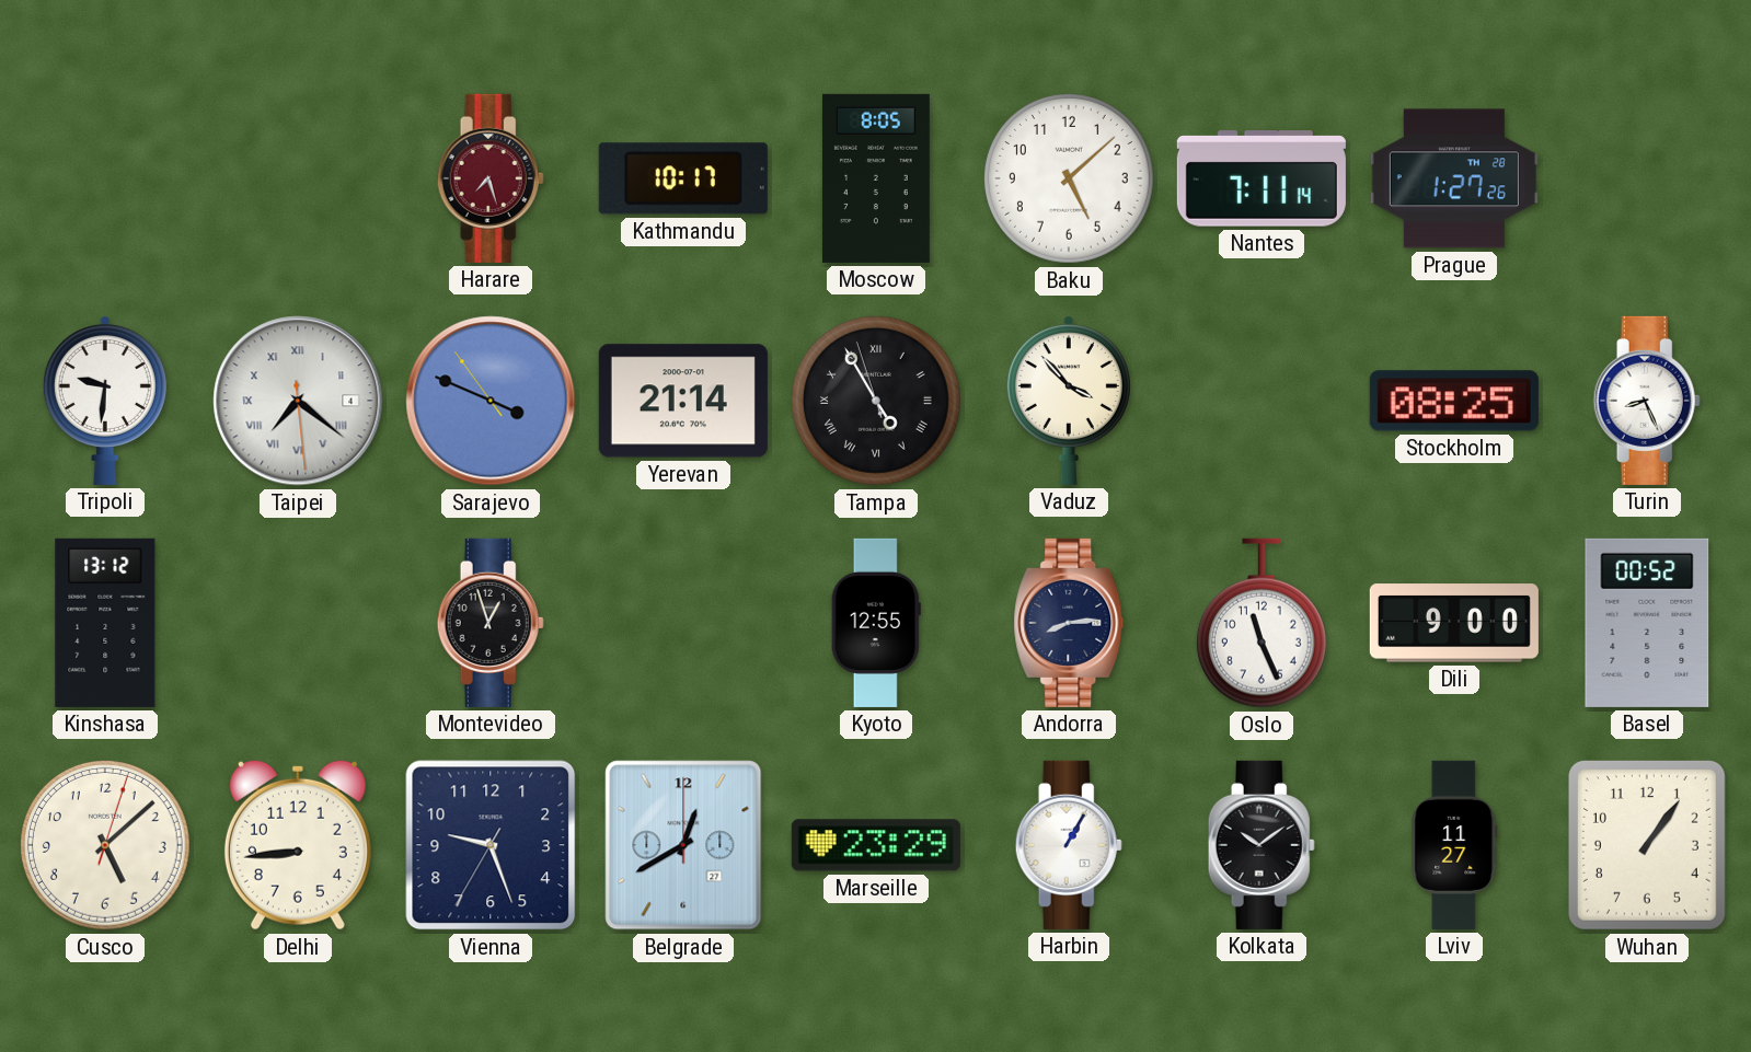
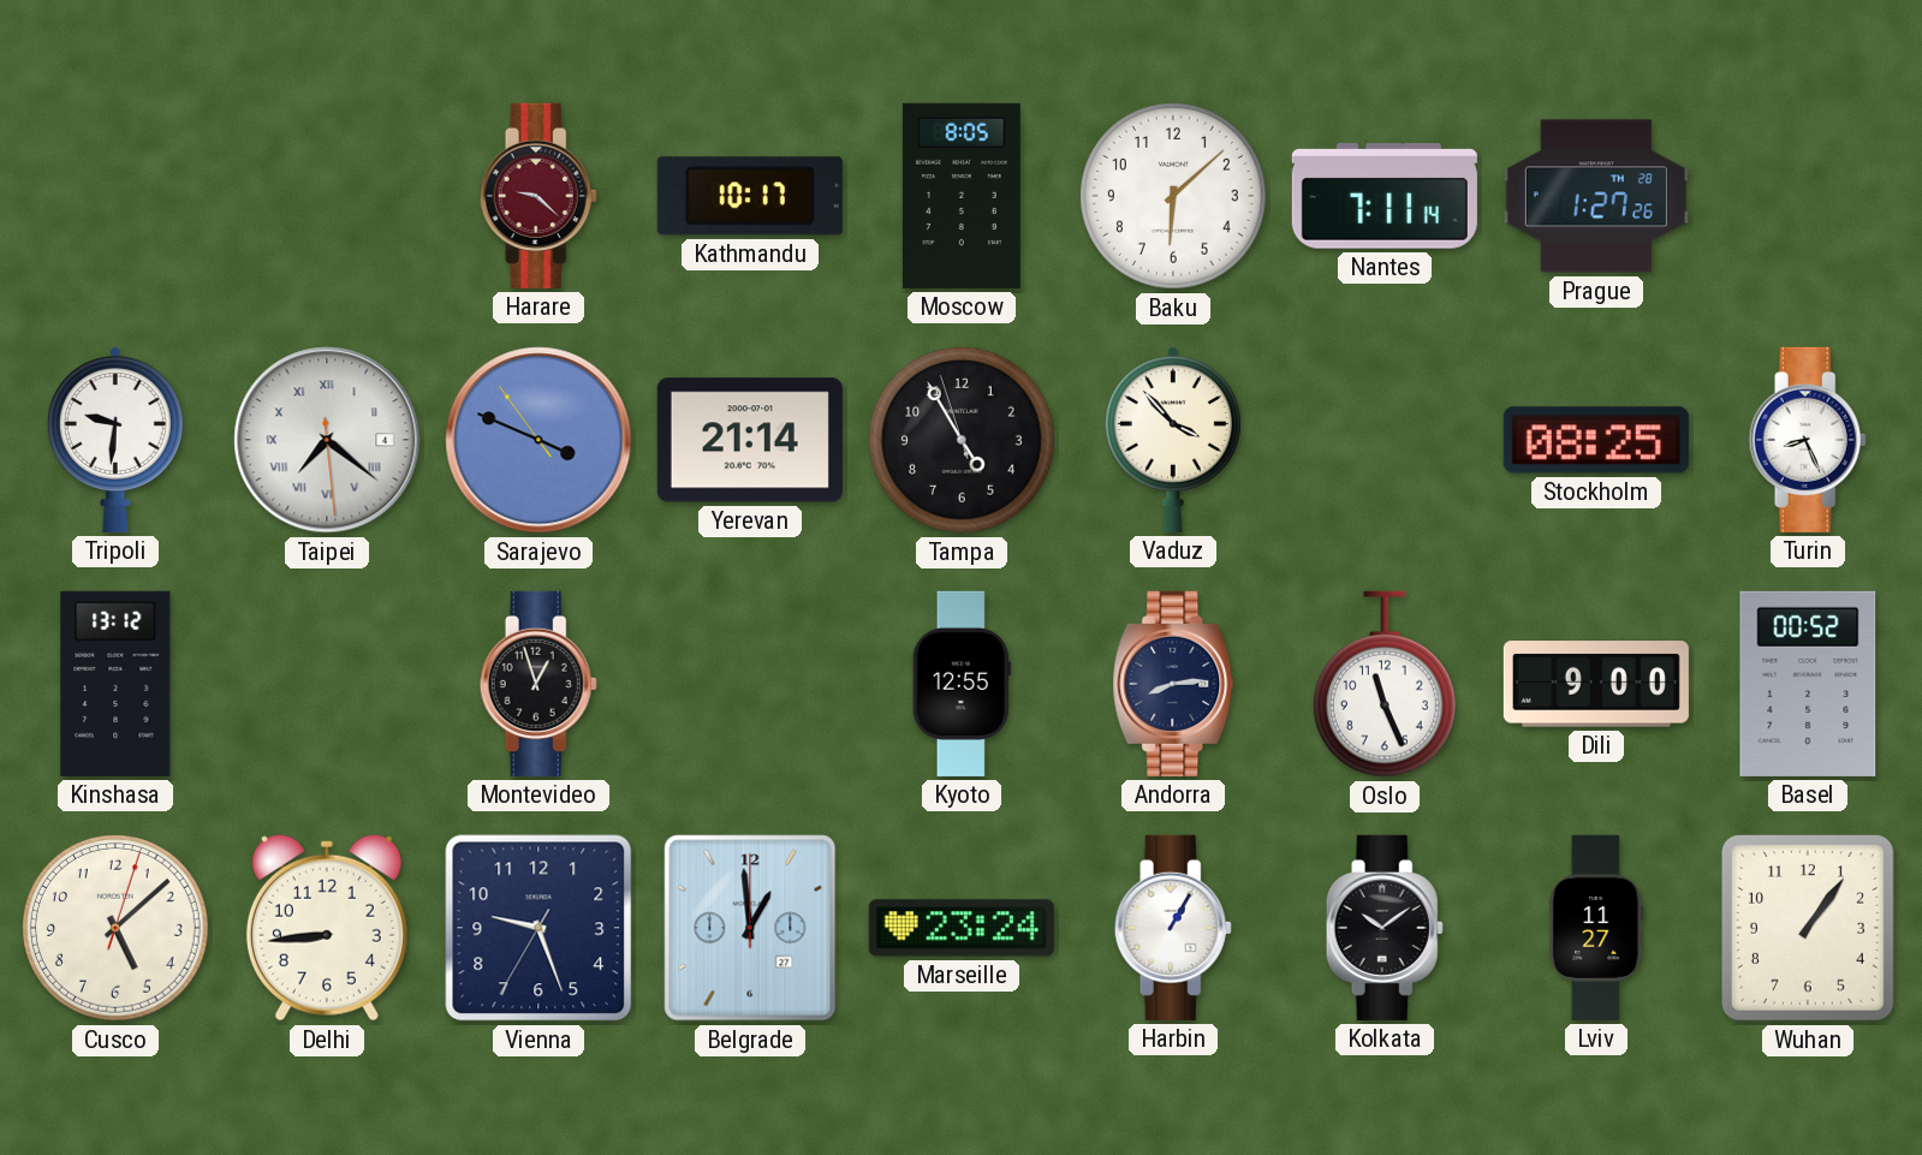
Harare: 7:27 -> 9:22
Baku: 5:08 -> 6:08
Tampa numerals: Roman -> Arabic
Belgrade: 12:40 -> 12:59
Marseille: 23:29 -> 23:24
